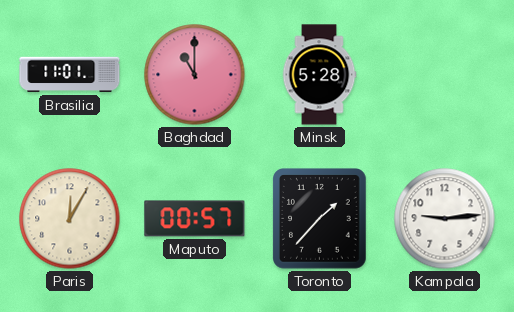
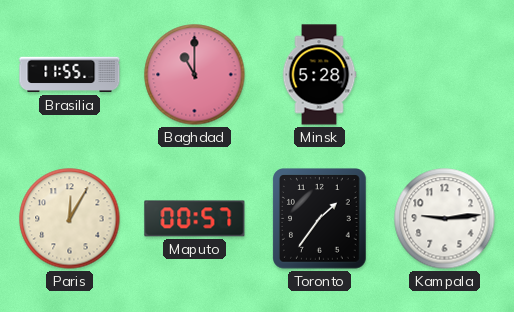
Brasilia: 11:01 -> 11:55
Toronto: 1:37 -> 1:36
